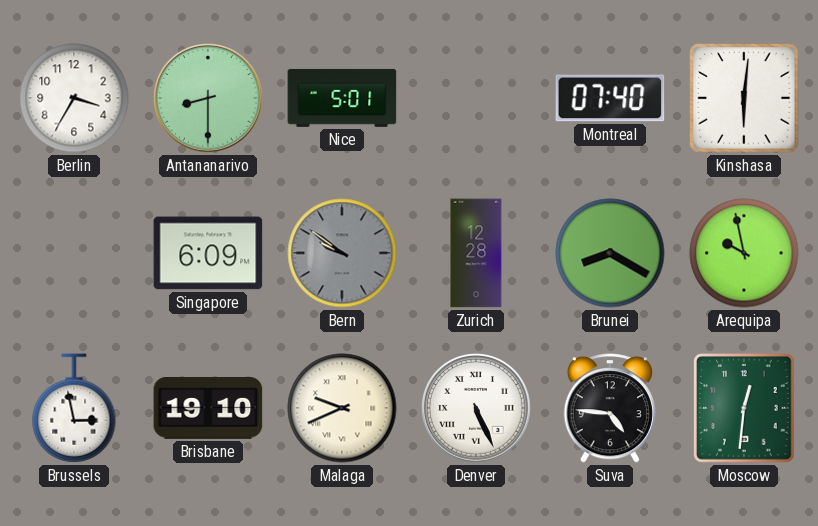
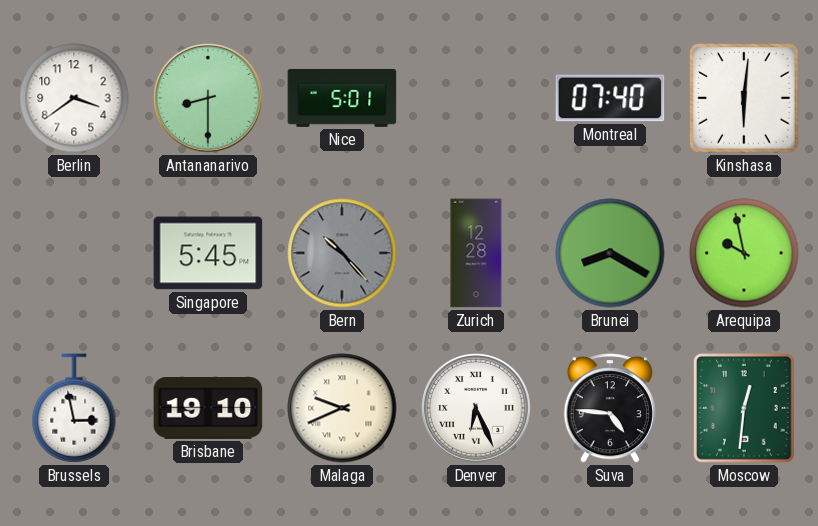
Berlin: 3:35 -> 3:39
Singapore: 6:09 -> 5:45
Bern: 9:51 -> 10:23
Denver: 5:26 -> 6:26
